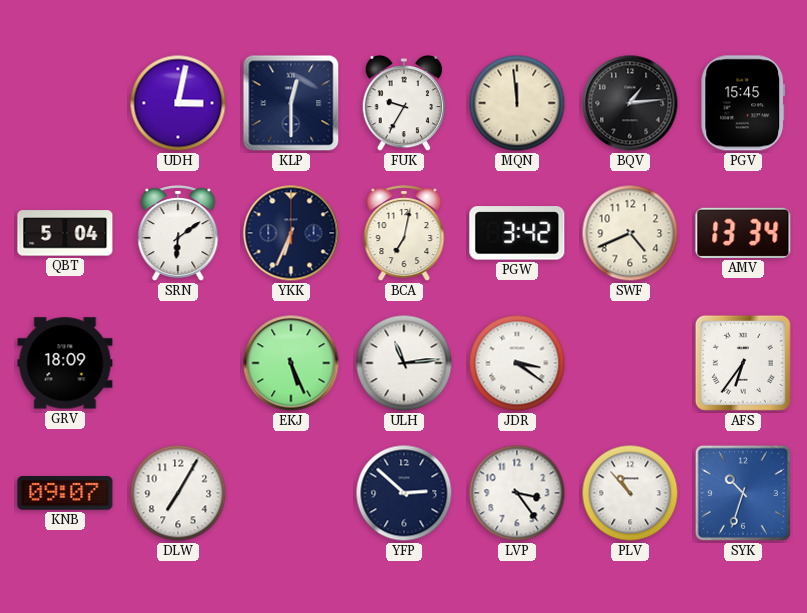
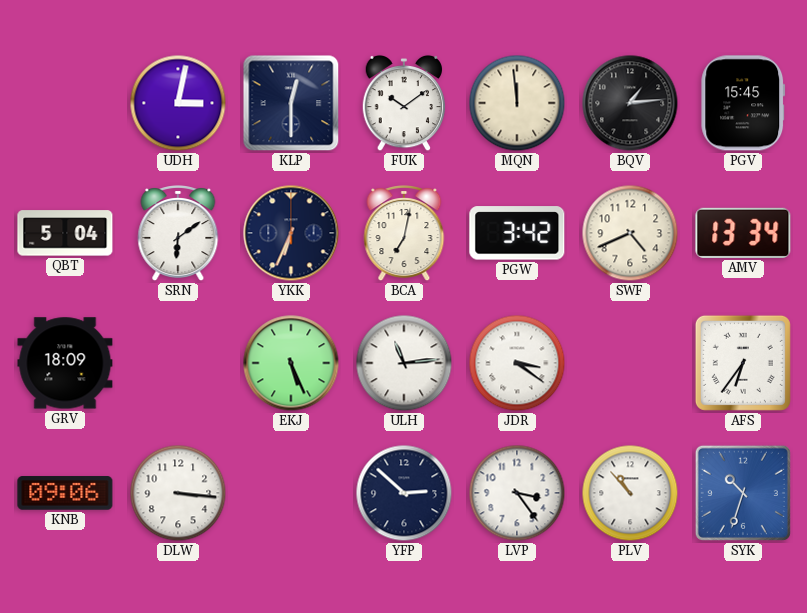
FUK: 9:35 -> 10:09
KNB: 09:07 -> 09:06
DLW: 7:05 -> 3:16
